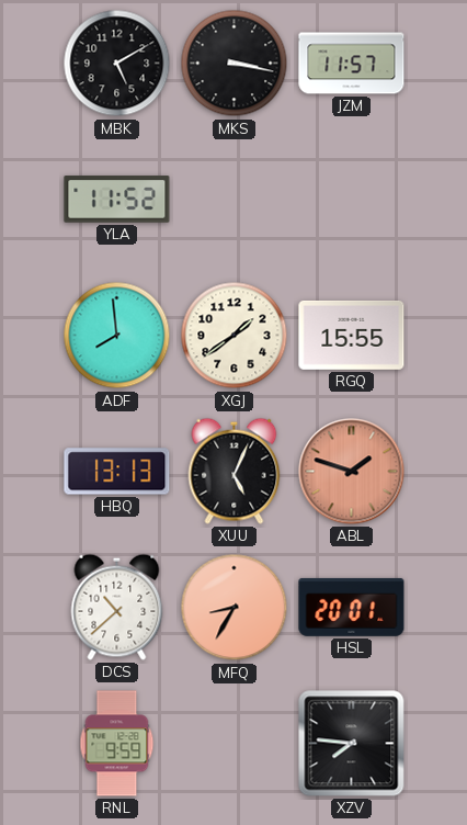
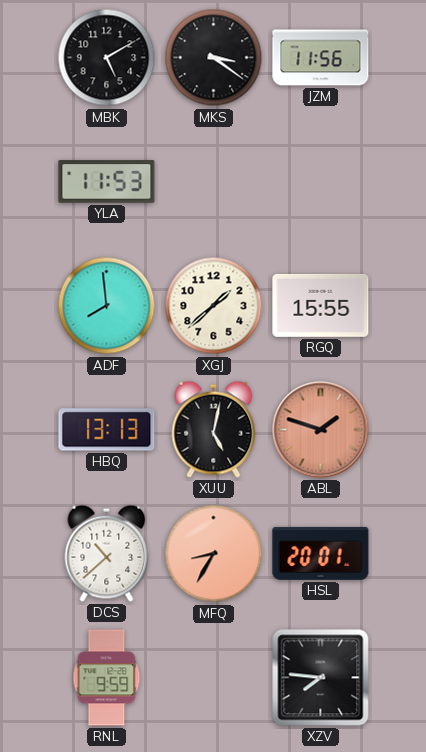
MKS: 3:17 -> 3:21
JZM: 11:57 -> 11:56
YLA: 11:52 -> 11:53
XGJ: 1:39 -> 1:38
XUU: 5:04 -> 5:02
